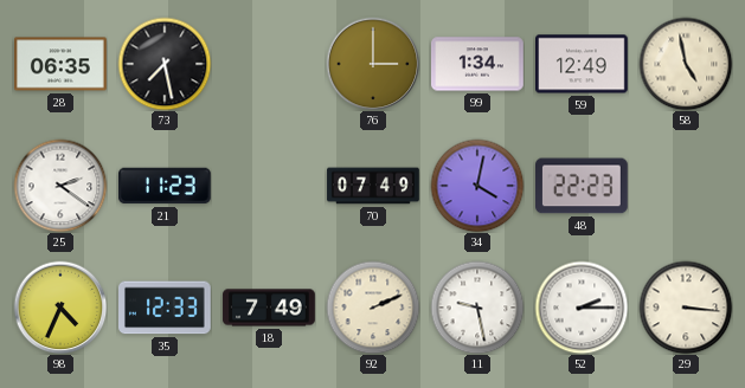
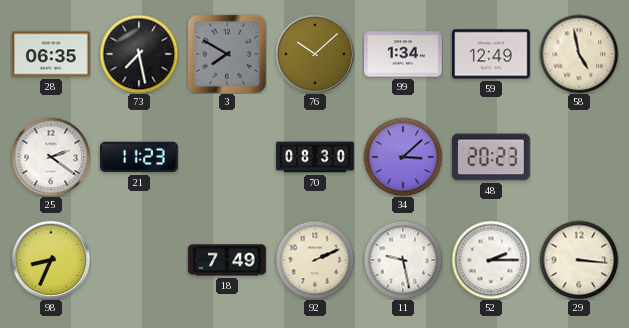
3: none -> 7:50
76: 3:00 -> 10:08
70: 07:49 -> 08:30
34: 4:02 -> 3:08
48: 22:23 -> 20:23
98: 4:34 -> 8:34
35: 12:33 -> none
